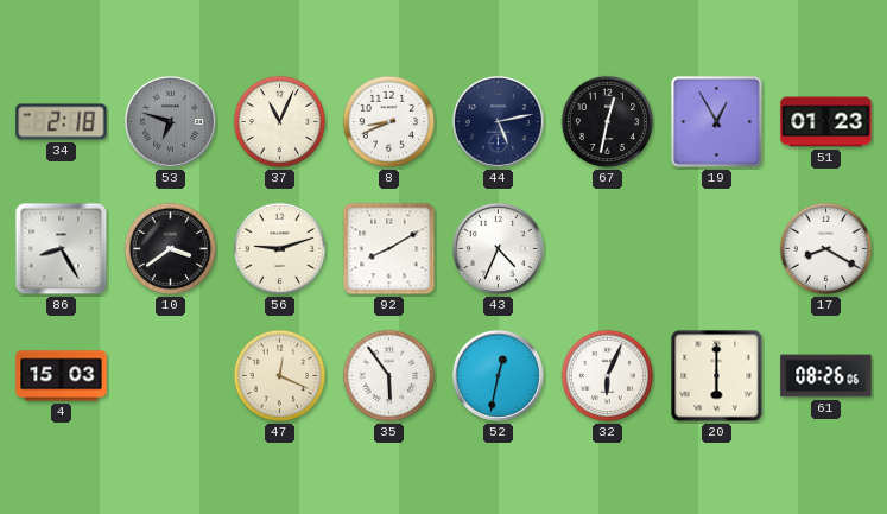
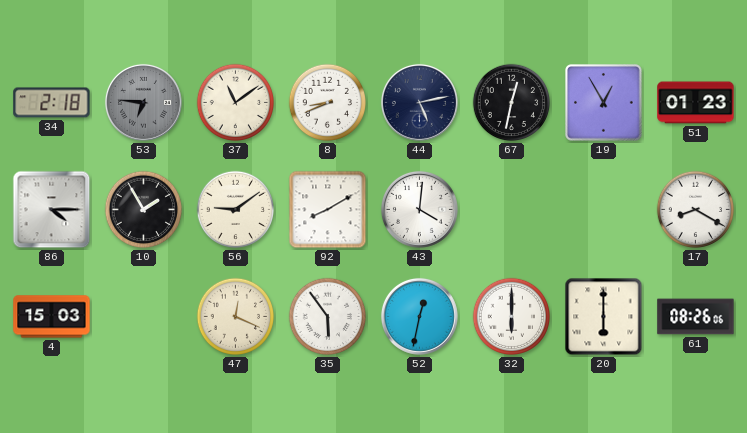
53: 6:48 -> 6:46
37: 11:04 -> 11:09
86: 8:25 -> 4:15
10: 3:39 -> 1:55
56: 9:12 -> 9:09
43: 4:34 -> 4:01
32: 6:04 -> 6:00
